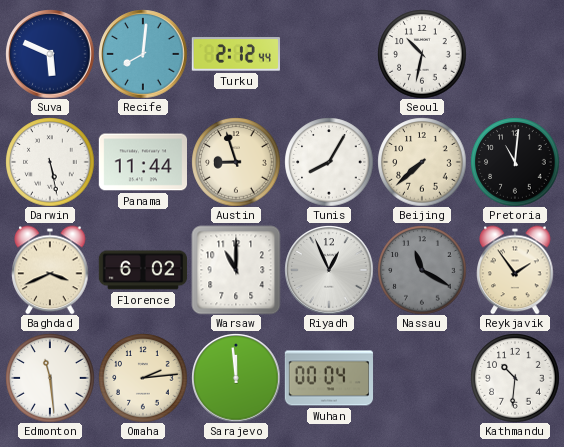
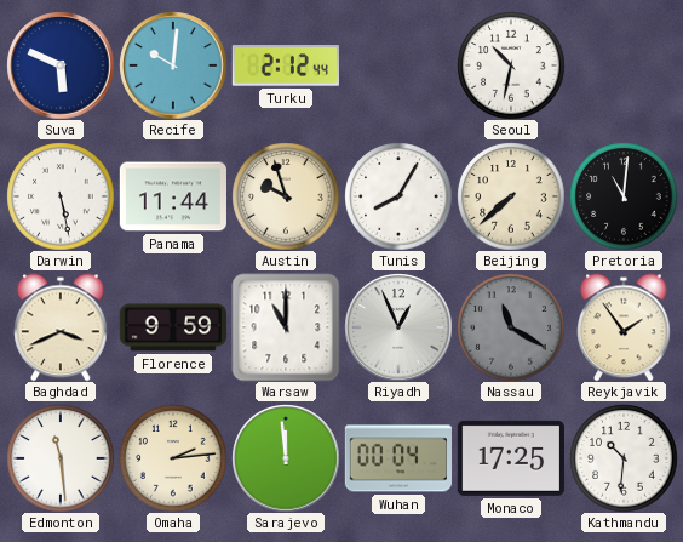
Recife: 8:01 -> 10:01
Austin: 8:57 -> 9:57
Florence: 6:02 -> 9:59
Monaco: none -> 17:25
